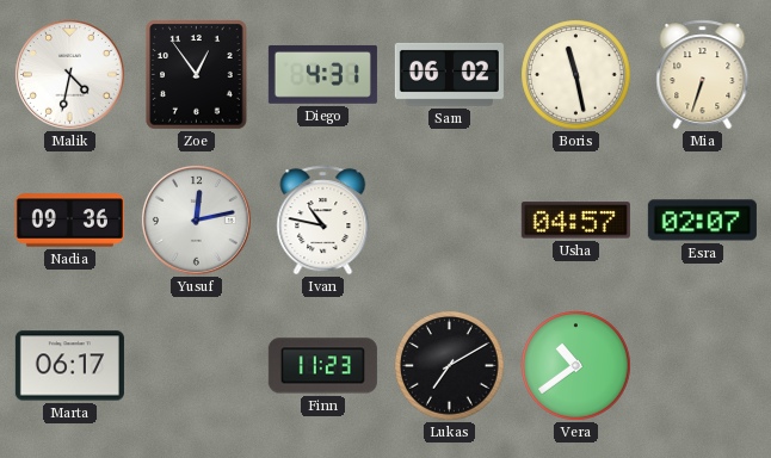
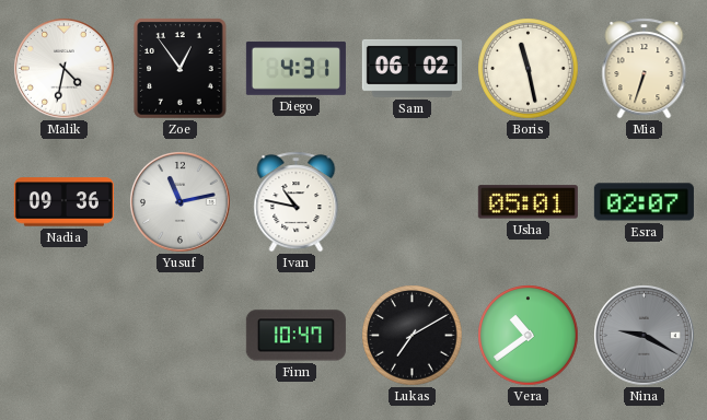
Yusuf: 12:13 -> 11:13
Usha: 04:57 -> 05:01
Marta: 06:17 -> none
Finn: 11:23 -> 10:47
Nina: none -> 9:20
